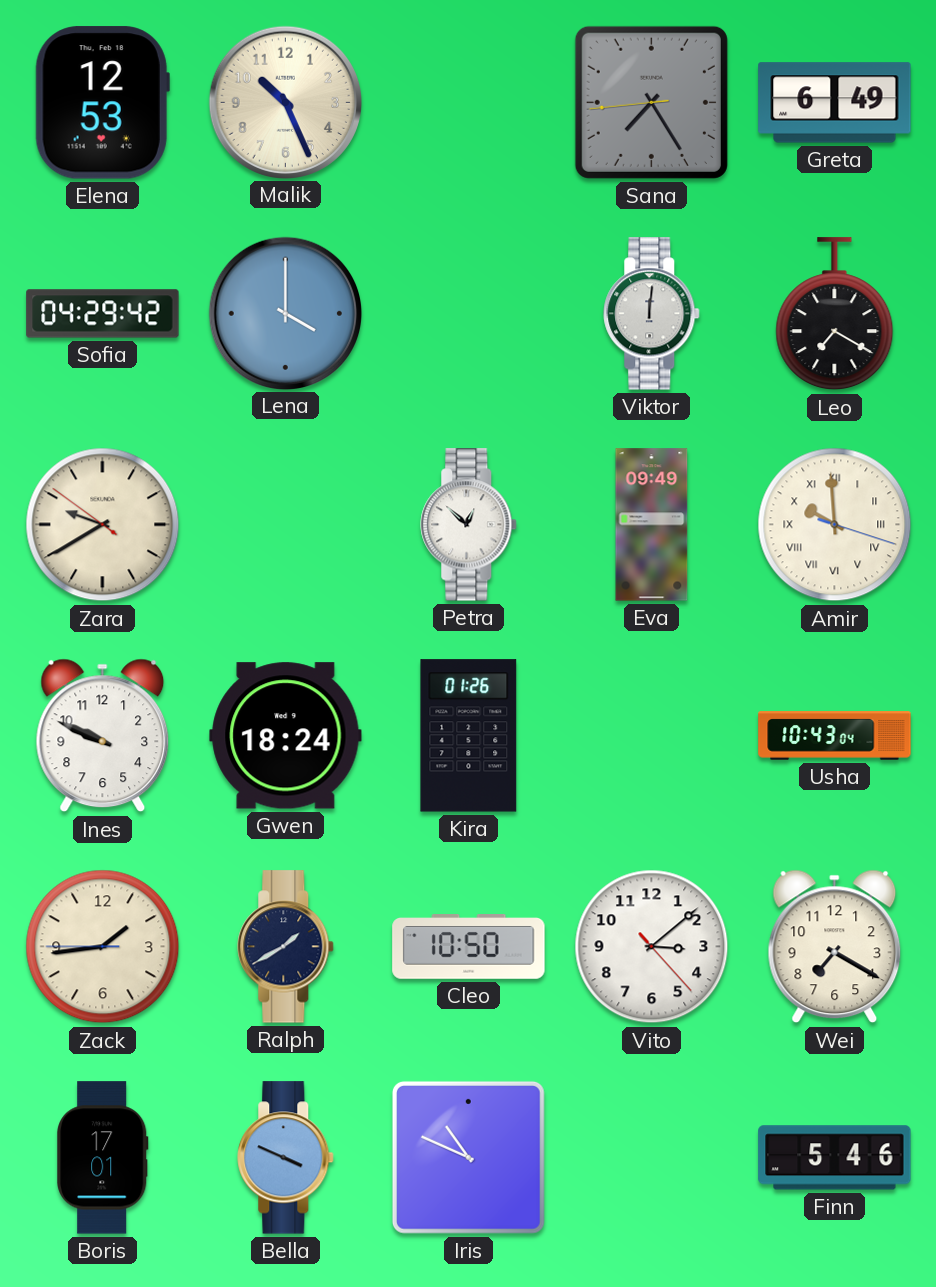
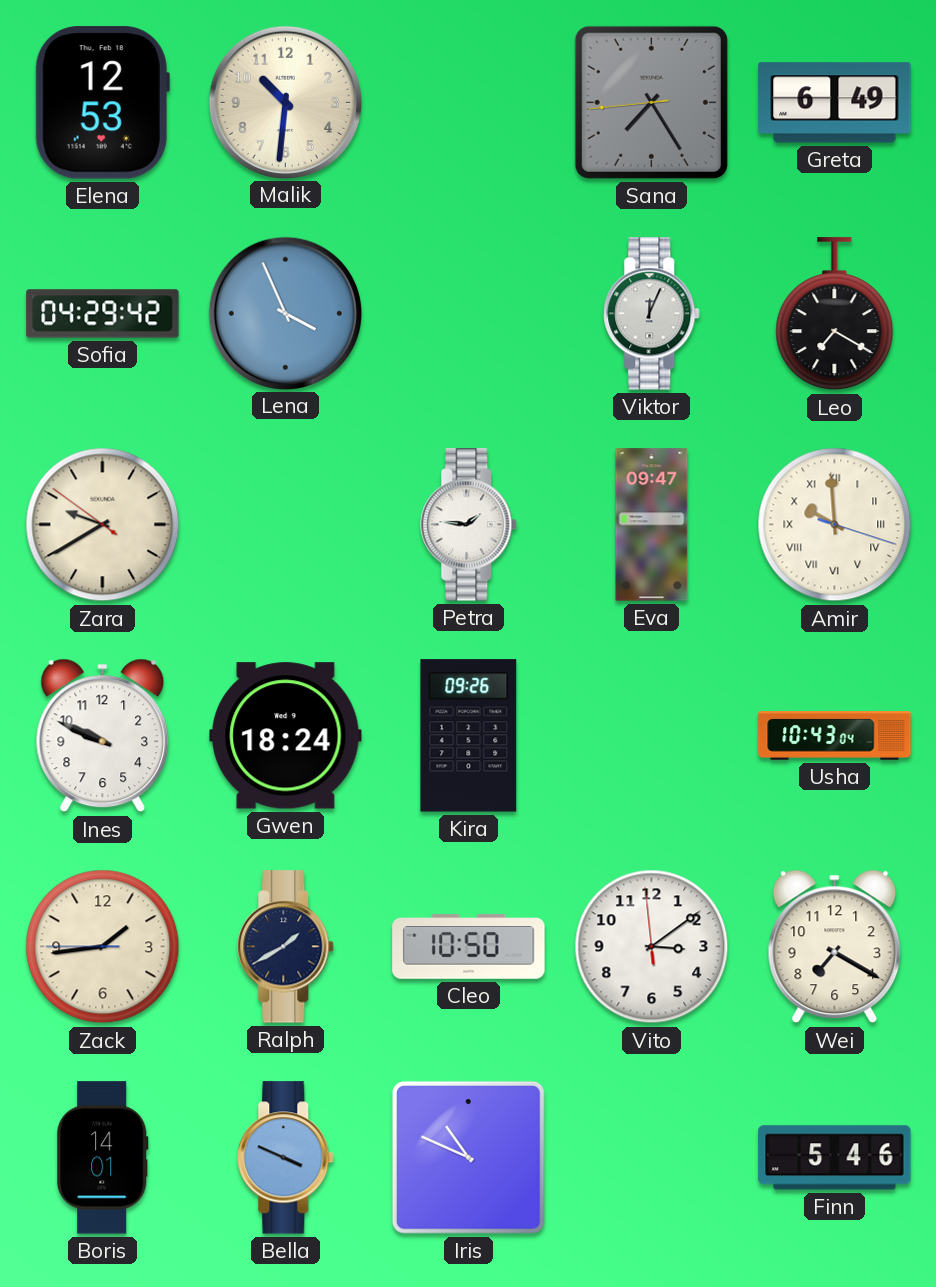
Malik: 10:26 -> 10:31
Lena: 4:00 -> 3:56
Viktor: 12:01 -> 12:04
Petra: 12:52 -> 1:46
Eva: 09:49 -> 09:47
Kira: 01:26 -> 09:26
Vito: 3:08:23 -> 3:08:59
Boris: 17:01 -> 14:01
